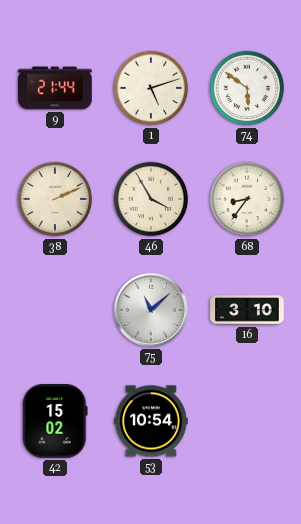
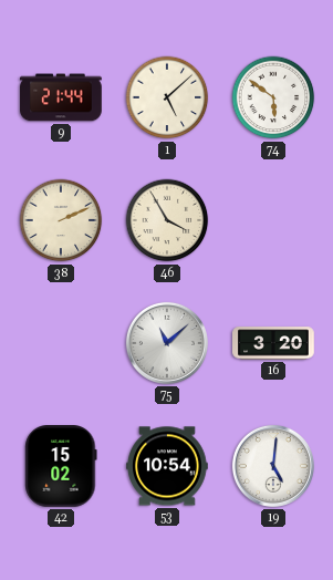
1: 5:12 -> 5:08
68: 8:36 -> none
16: 3:10 -> 3:20
19: none -> 5:01
